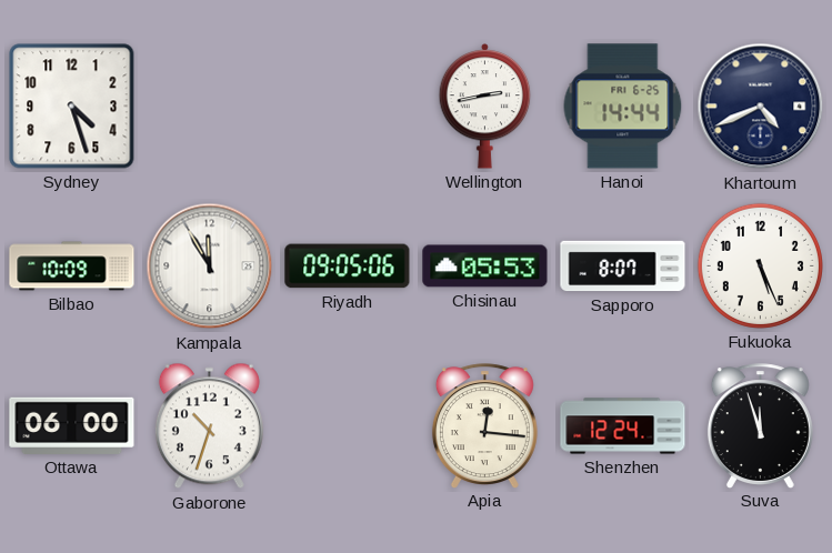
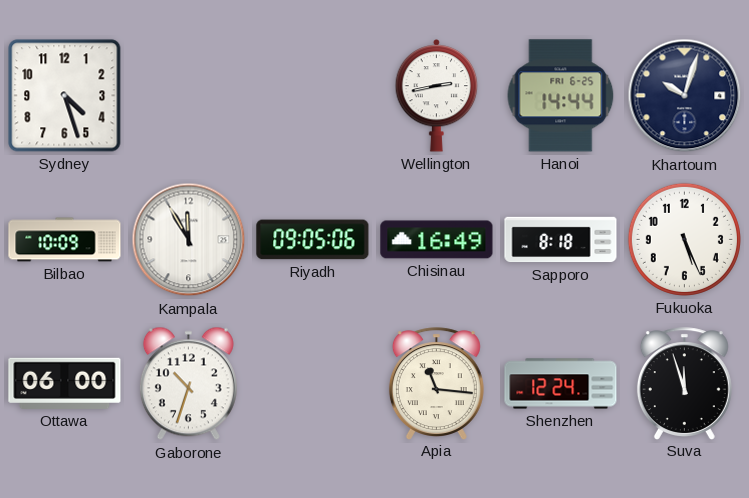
Khartoum: 4:41 -> 10:03
Chisinau: 05:53 -> 16:49
Sapporo: 8:07 -> 8:18
Apia: 12:16 -> 11:16
